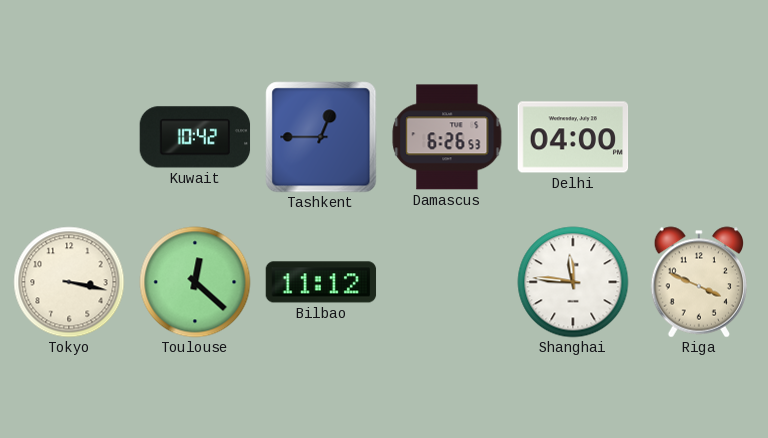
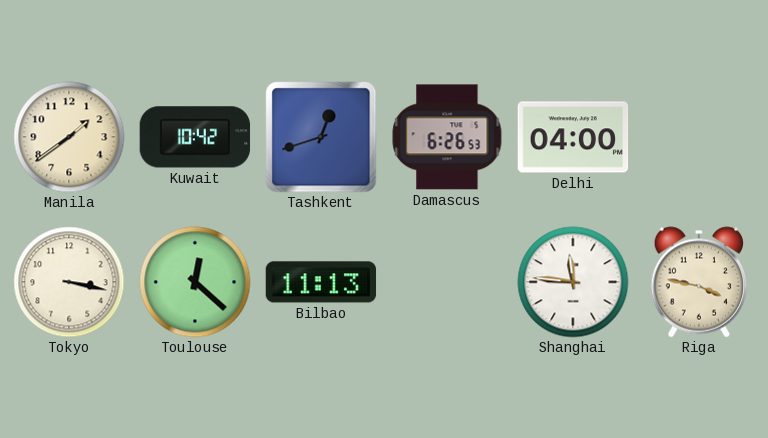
Manila: none -> 1:39
Tashkent: 12:45 -> 12:42
Bilbao: 11:12 -> 11:13
Riga: 3:49 -> 3:47
